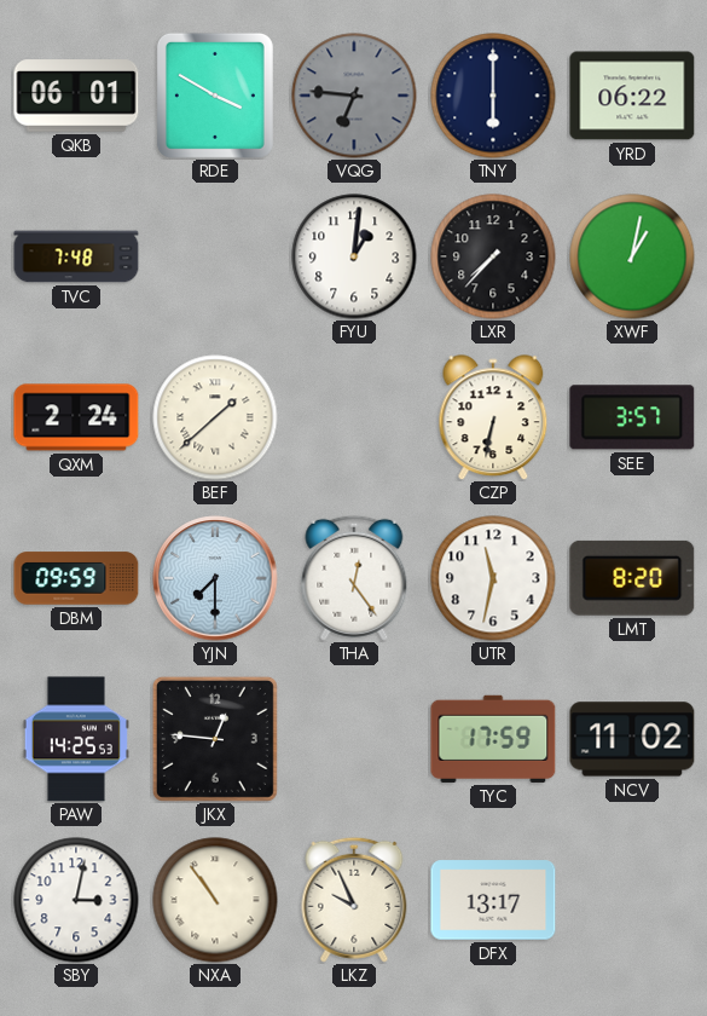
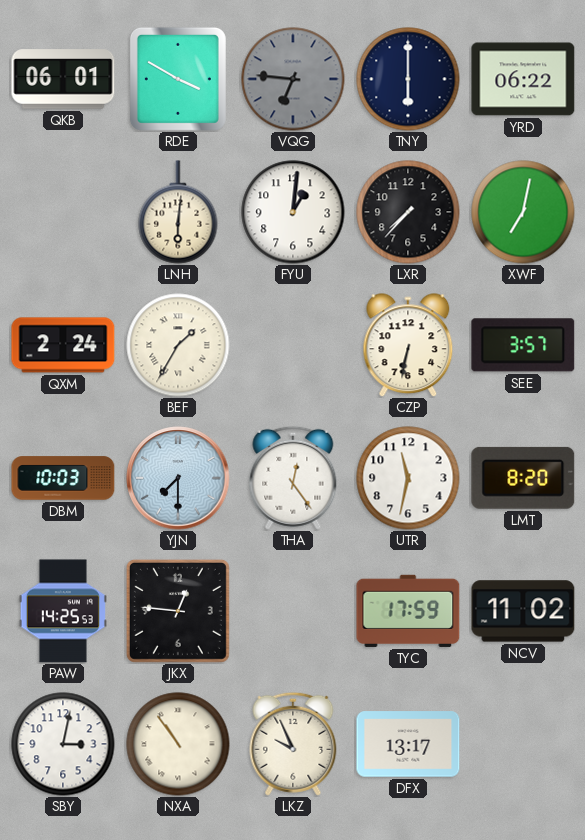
TVC: 7:48 -> none
LNH: none -> 6:01
XWF: 1:02 -> 7:02
BEF: 1:38 -> 1:35
DBM: 09:59 -> 10:03
